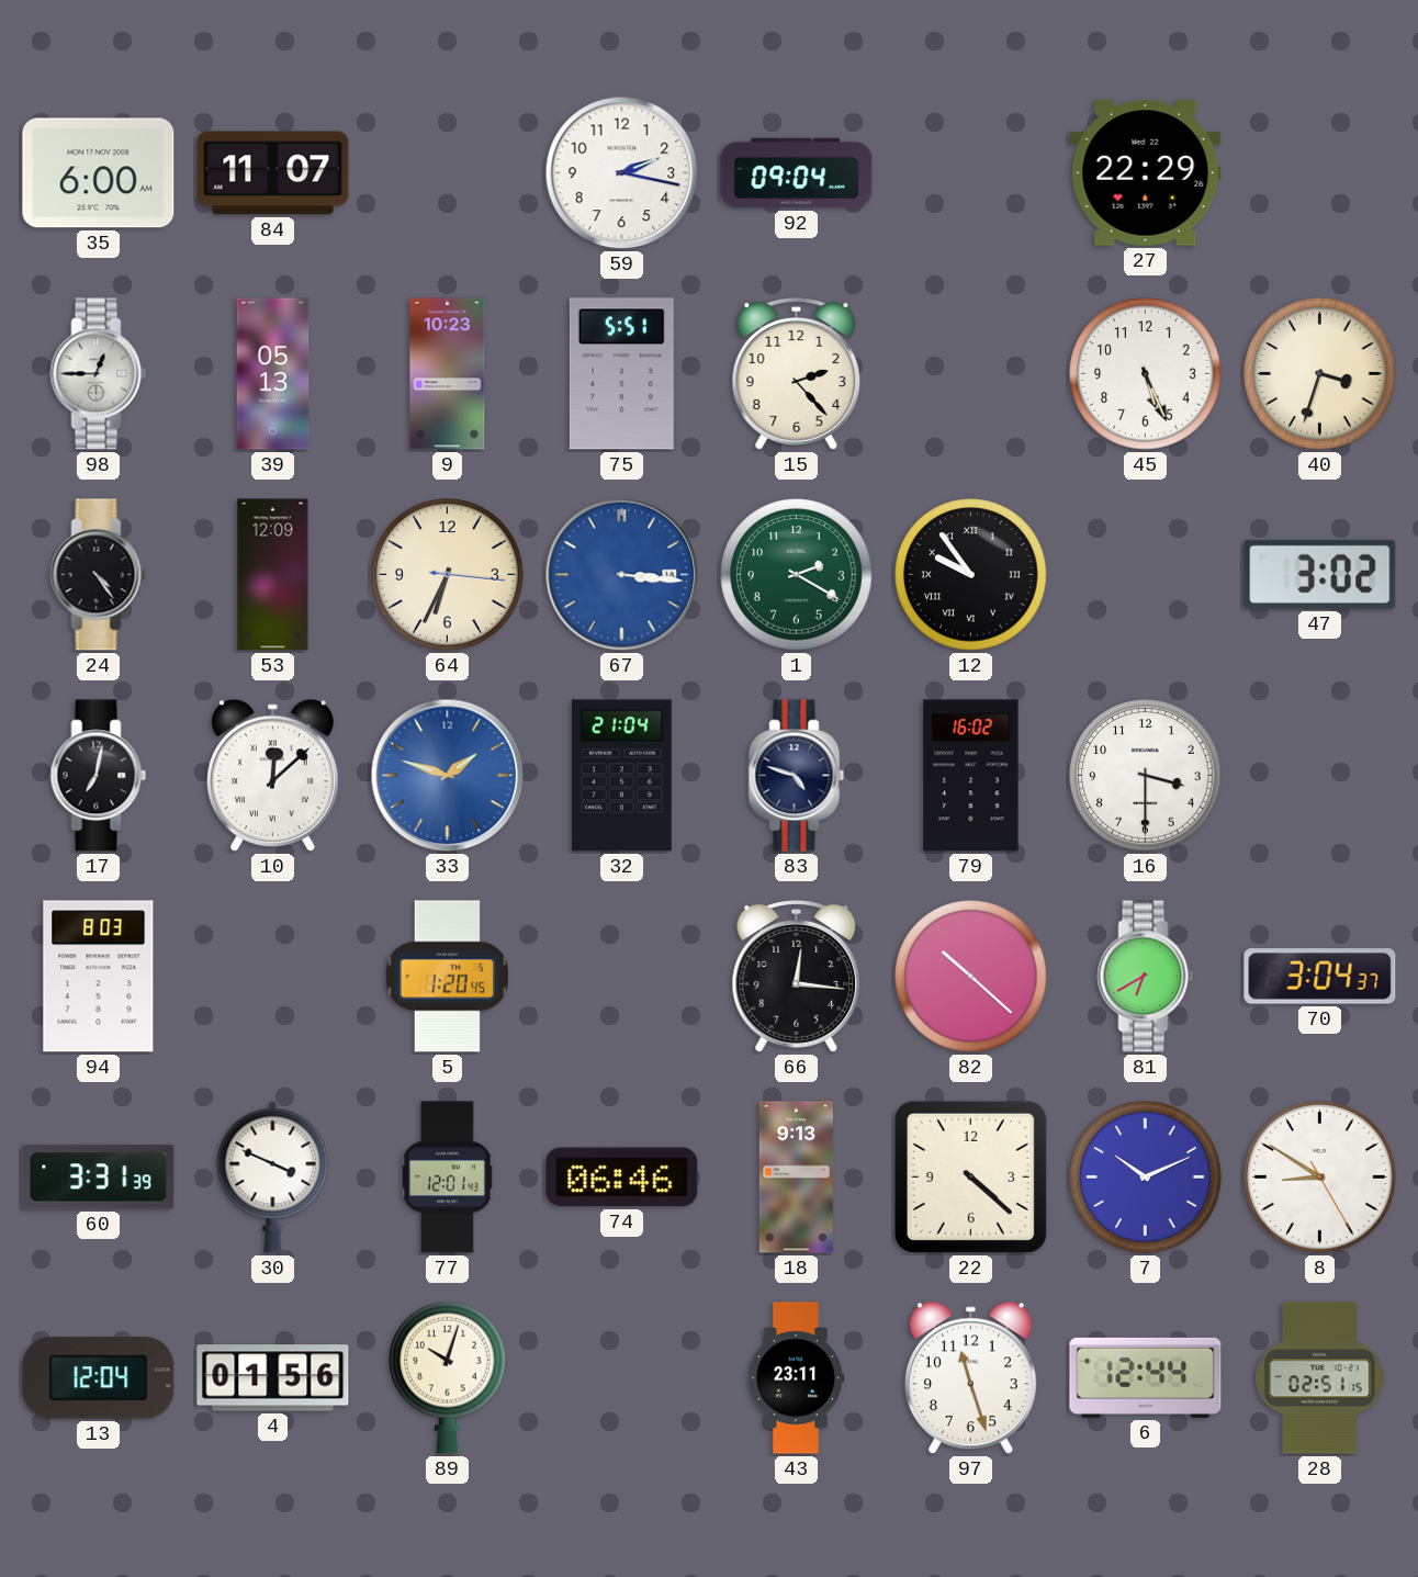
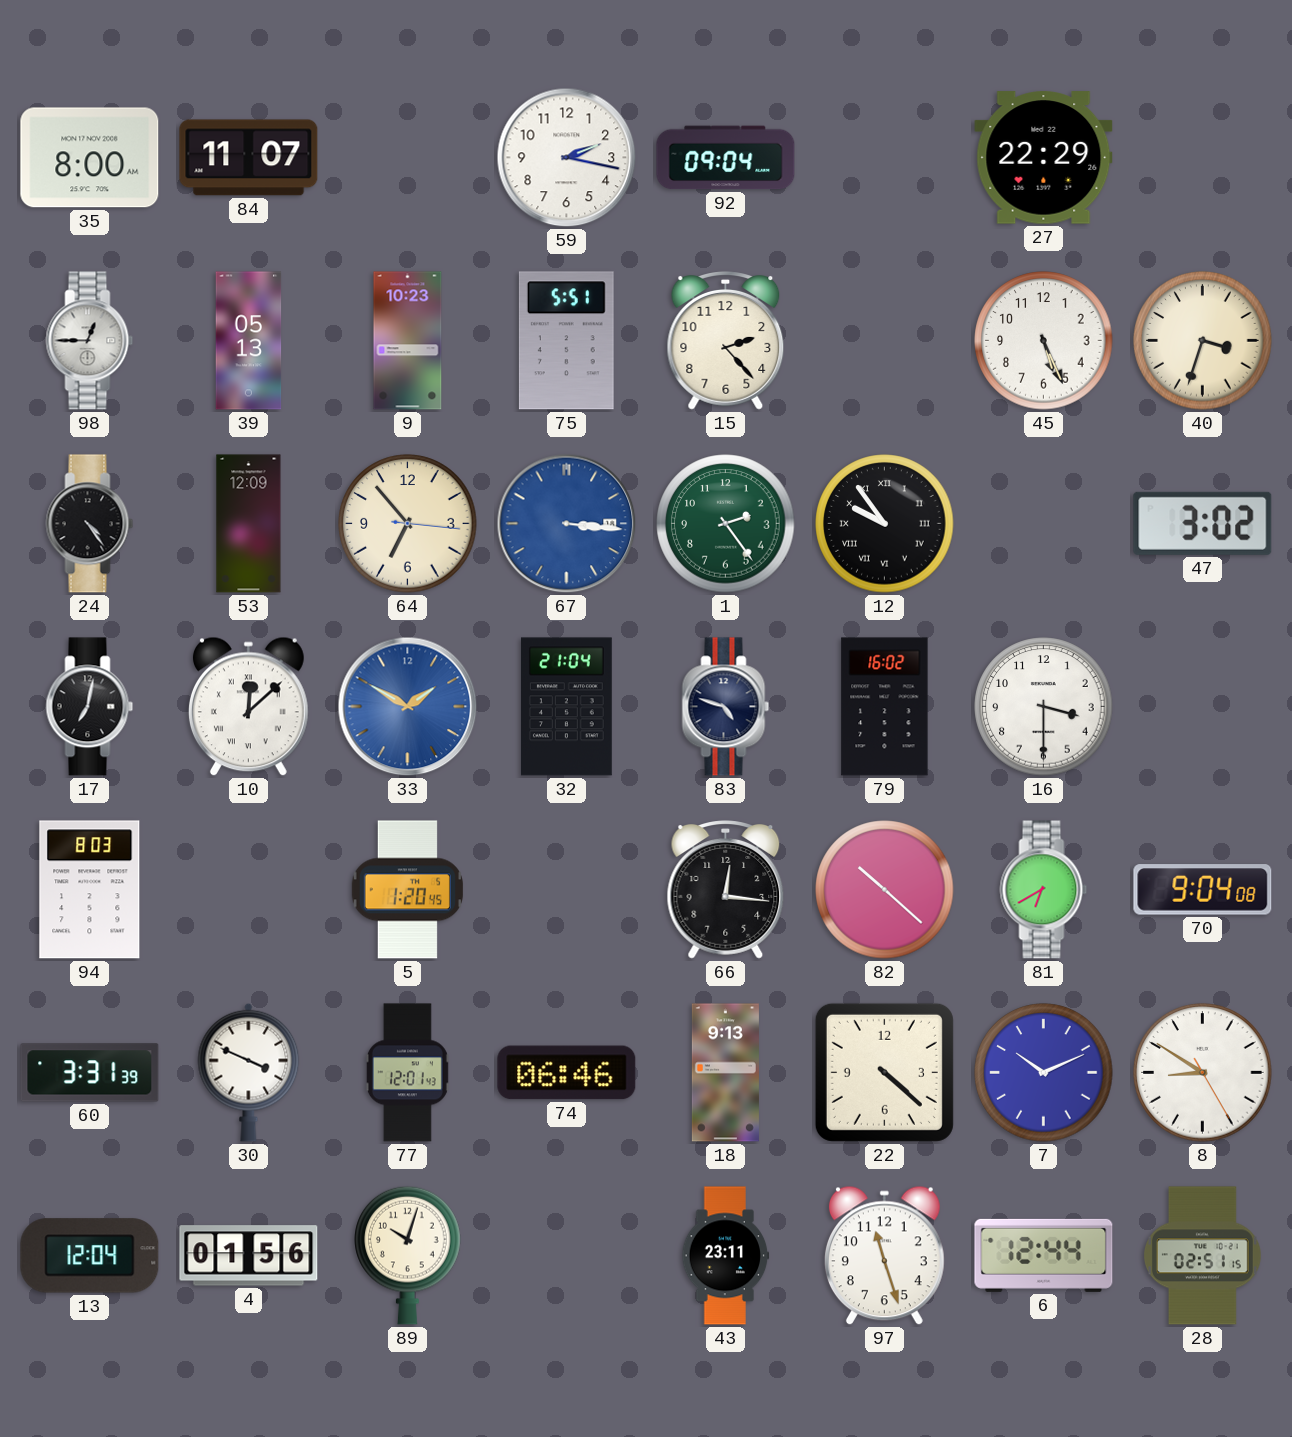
35: 6:00 -> 8:00
64: 6:34 -> 6:53
1: 2:20 -> 2:24
33: 1:48 -> 1:50
70: 3:04 -> 9:04
